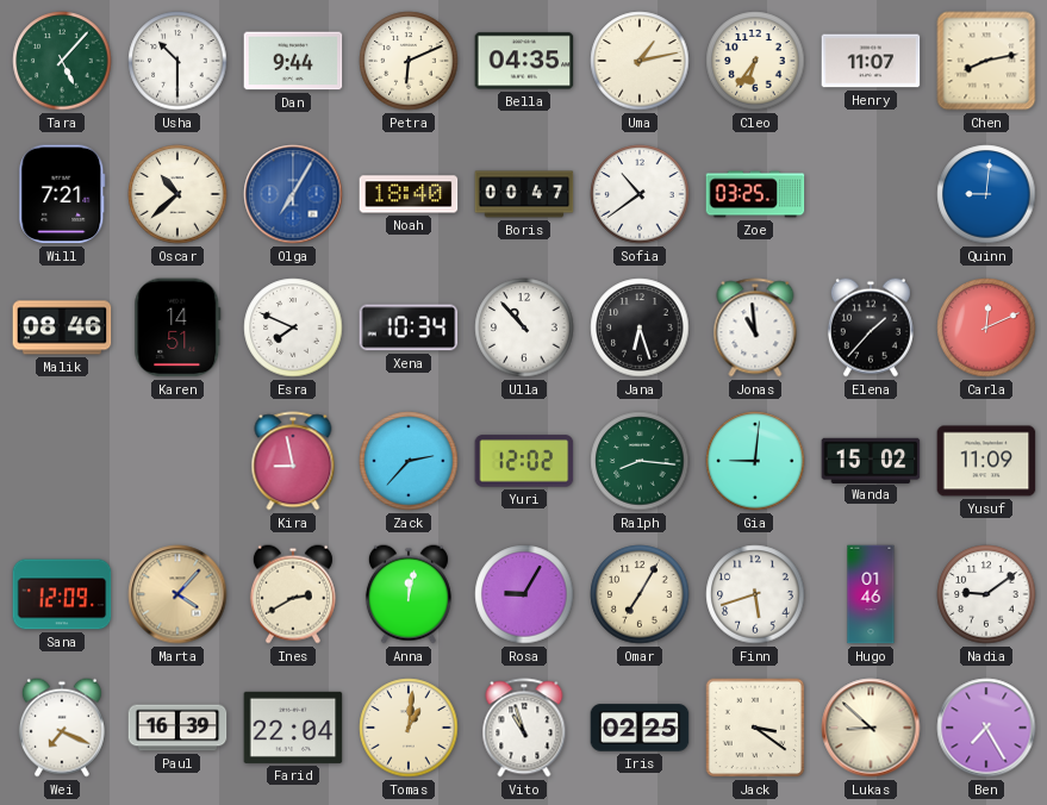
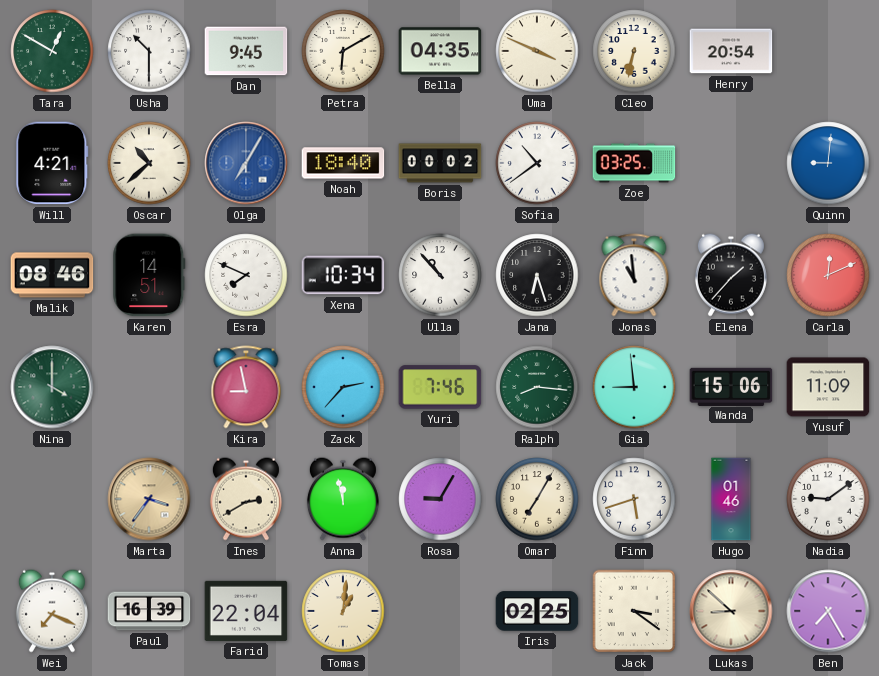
Tara: 5:07 -> 12:50
Dan: 9:44 -> 9:45
Petra: 6:11 -> 6:10
Uma: 1:13 -> 3:49
Cleo: 6:36 -> 6:32
Henry: 11:07 -> 20:54
Chen: 8:13 -> none
Will: 7:21 -> 4:21
Boris: 00:47 -> 00:02
Nina: none -> 4:00
Yuri: 12:02 -> 7:46
Gia: 9:01 -> 8:59
Wanda: 15:02 -> 15:06
Sana: 12:09 -> none
Marta: 4:07 -> 3:36
Anna: 12:02 -> 11:58
Vito: 10:57 -> none
